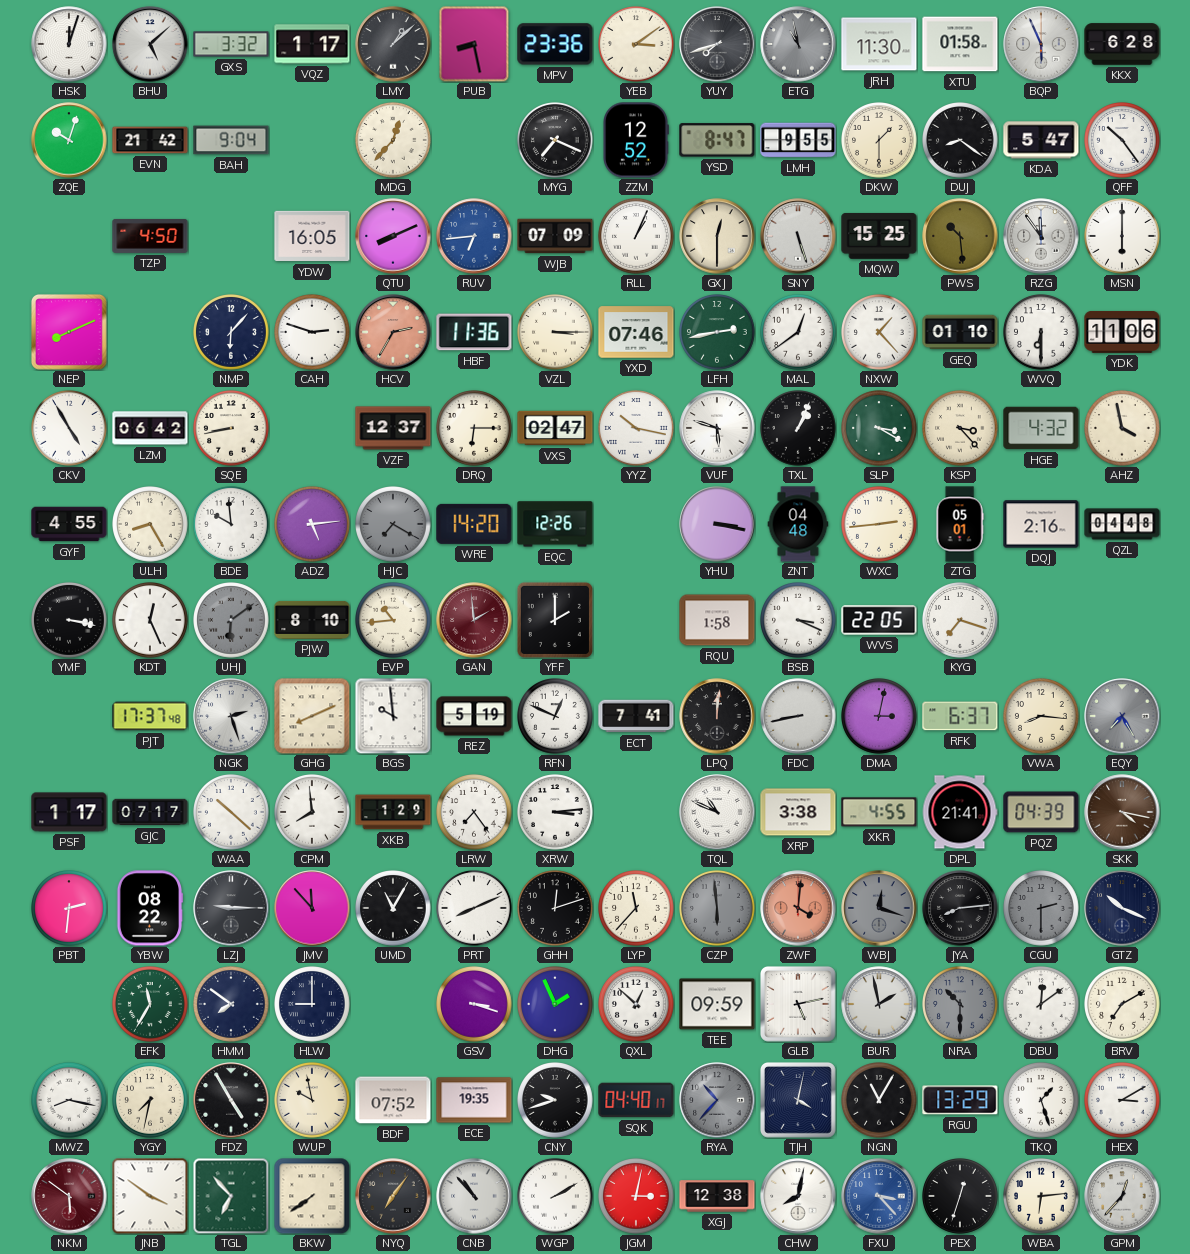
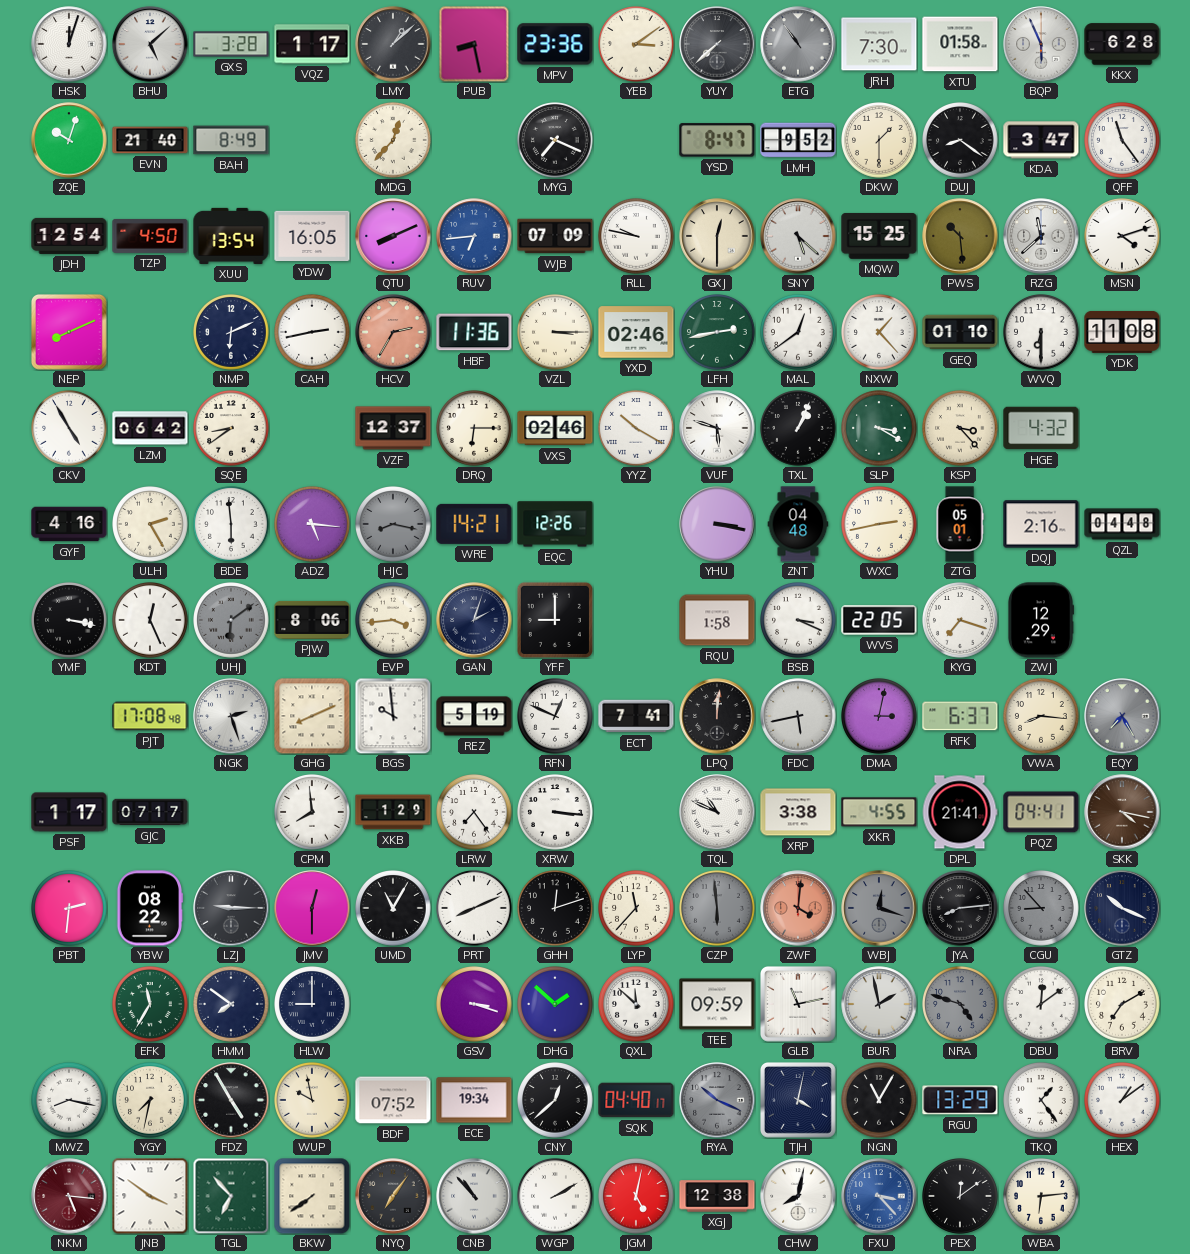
GXS: 3:32 -> 3:28
YUY: 7:42 -> 7:38
ETG: 10:58 -> 10:54
JRH: 11:30 -> 7:30
EVN: 21:42 -> 21:40
BAH: 9:04 -> 8:49
ZZM: 12:52 -> none
LMH: 9:55 -> 9:52
KDA: 5:47 -> 3:47
QFF: 10:24 -> 11:24
JDH: none -> 12:54
XUU: none -> 13:54
RLL: 1:04 -> 9:47
SNY: 5:27 -> 5:22
RZG: 11:54 -> 11:38
MSN: 6:00 -> 4:12
NMP: 6:07 -> 6:11
CAH: 2:48 -> 2:43
YXD: 07:46 -> 02:46
YDK: 11:06 -> 11:08
SQE: 8:43 -> 8:39
VXS: 02:47 -> 02:46
YYZ: 10:17 -> 10:20
AHZ: 3:58 -> none
GYF: 4:55 -> 4:16
ULH: 8:25 -> 2:25
BDE: 9:59 -> 5:59
ADZ: 5:14 -> 5:16
HJC: 7:20 -> 8:17
WRE: 14:20 -> 14:21
WXC: 2:44 -> 2:43
PJW: 8:10 -> 8:06
EVP: 10:44 -> 3:44
GAN: 1:59 -> 2:03
GAN dial: burgundy -> navy
YFF: 2:00 -> 9:00
ZWJ: none -> 12:29
PJT: 17:37 -> 17:08
FDC: 8:43 -> 5:43
WAA: 10:22 -> none
XRW: 3:14 -> 3:16
PQZ: 04:39 -> 04:41
JMV: 11:53 -> 12:30
CGU: 2:30 -> 8:53
DHG: 1:56 -> 1:52
QXL: 12:52 -> 11:52
GLB: 5:13 -> 11:13
NRA: 10:30 -> 4:48
ECE: 19:35 -> 19:34
CNY: 9:42 -> 12:38
RYA: 10:37 -> 10:19
TKQ: 1:27 -> 1:24
HEX: 3:10 -> 1:09
NKM: 5:51 -> 5:16
JGM: 3:02 -> 5:02
PEX: 12:33 -> 12:09
GPM: 12:37 -> none
